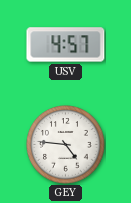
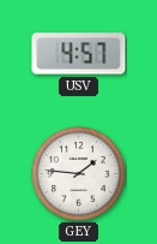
GEY: 4:46 -> 1:46
